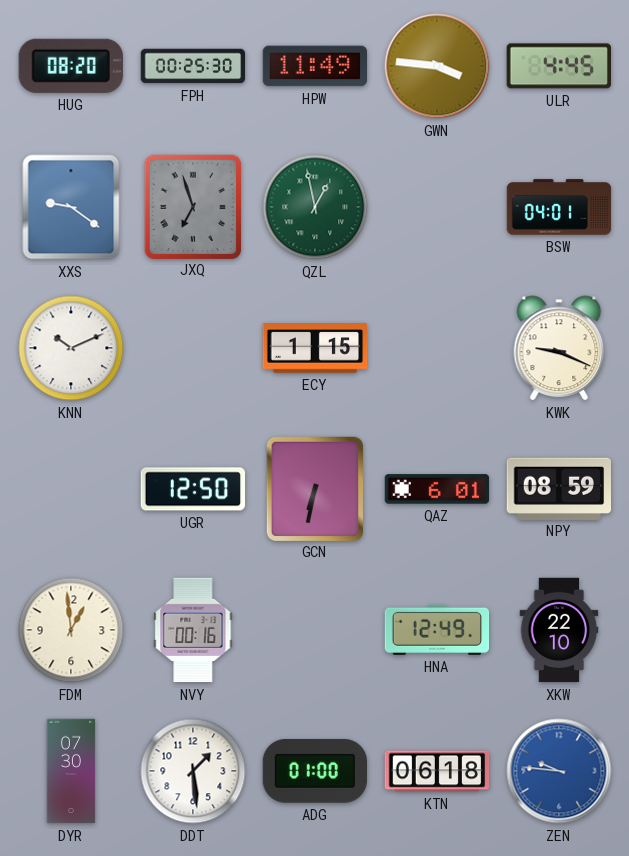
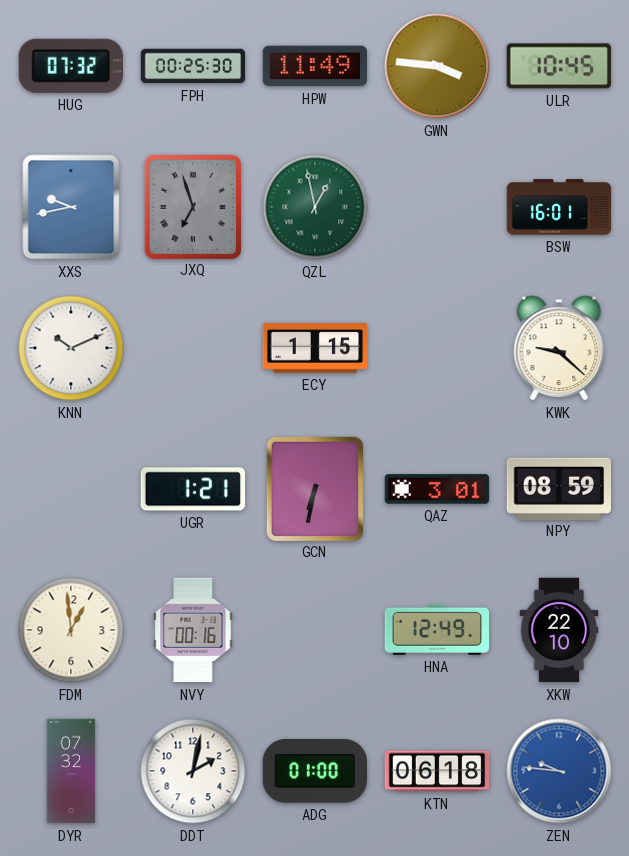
HUG: 08:20 -> 07:32
ULR: 4:45 -> 10:45
XXS: 9:21 -> 9:43
BSW: 04:01 -> 16:01
KWK: 9:19 -> 9:22
UGR: 12:50 -> 1:21
QAZ: 6:01 -> 3:01
DYR: 07:30 -> 07:32
DDT: 1:29 -> 2:02
